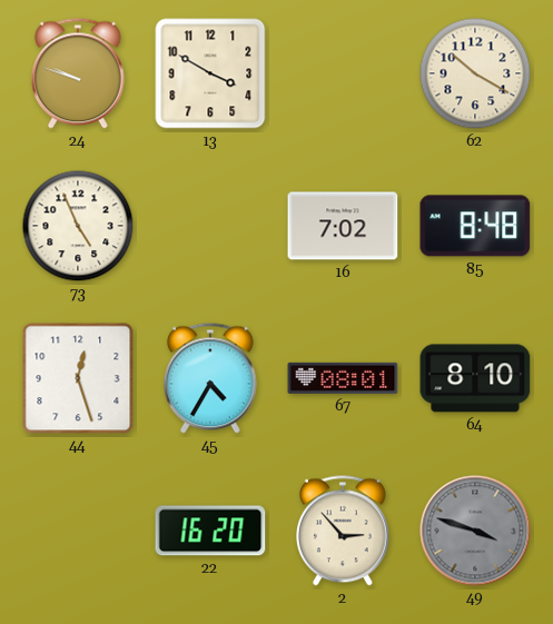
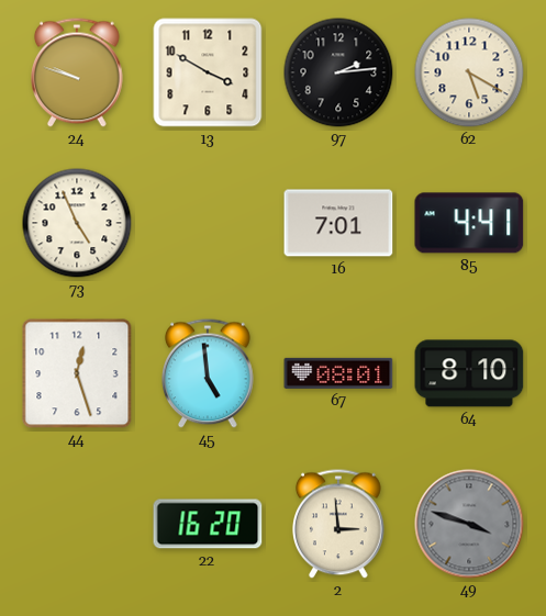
97: none -> 2:14
62: 10:20 -> 5:20
16: 7:02 -> 7:01
85: 8:48 -> 4:41
45: 4:35 -> 4:59
2: 2:53 -> 2:59
